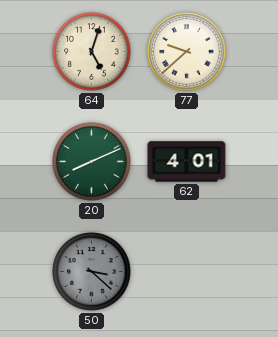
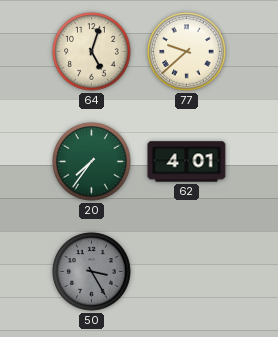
20: 8:11 -> 7:36
50: 3:22 -> 3:25
